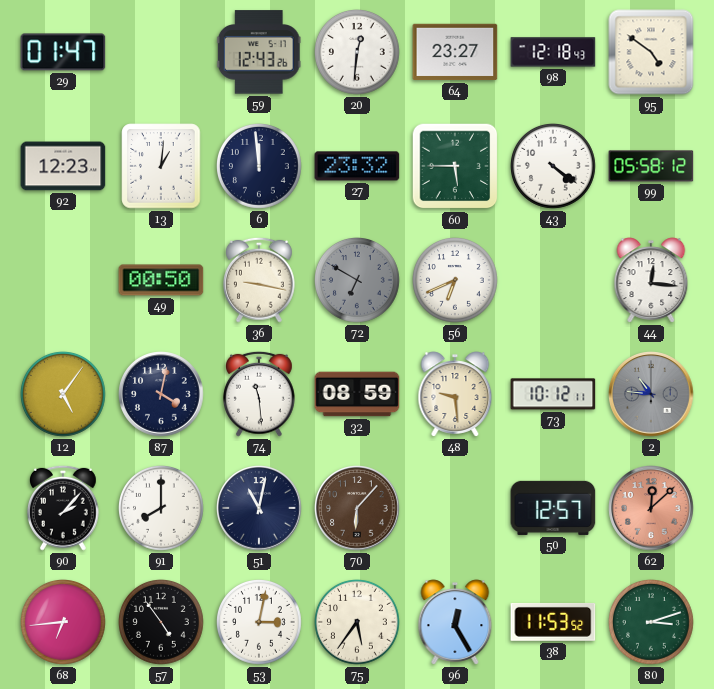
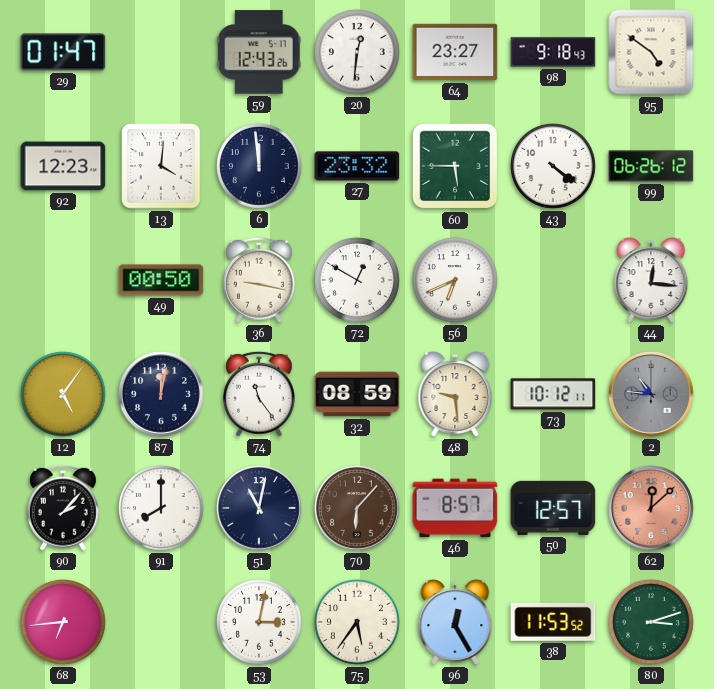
98: 12:18 -> 9:18
13: 1:01 -> 4:01
99: 05:58 -> 06:26
72: 6:50 -> 12:50
72 dial: grey -> white
87: 4:02 -> 12:02
74: 11:29 -> 11:24
46: none -> 8:57
57: 4:54 -> none
